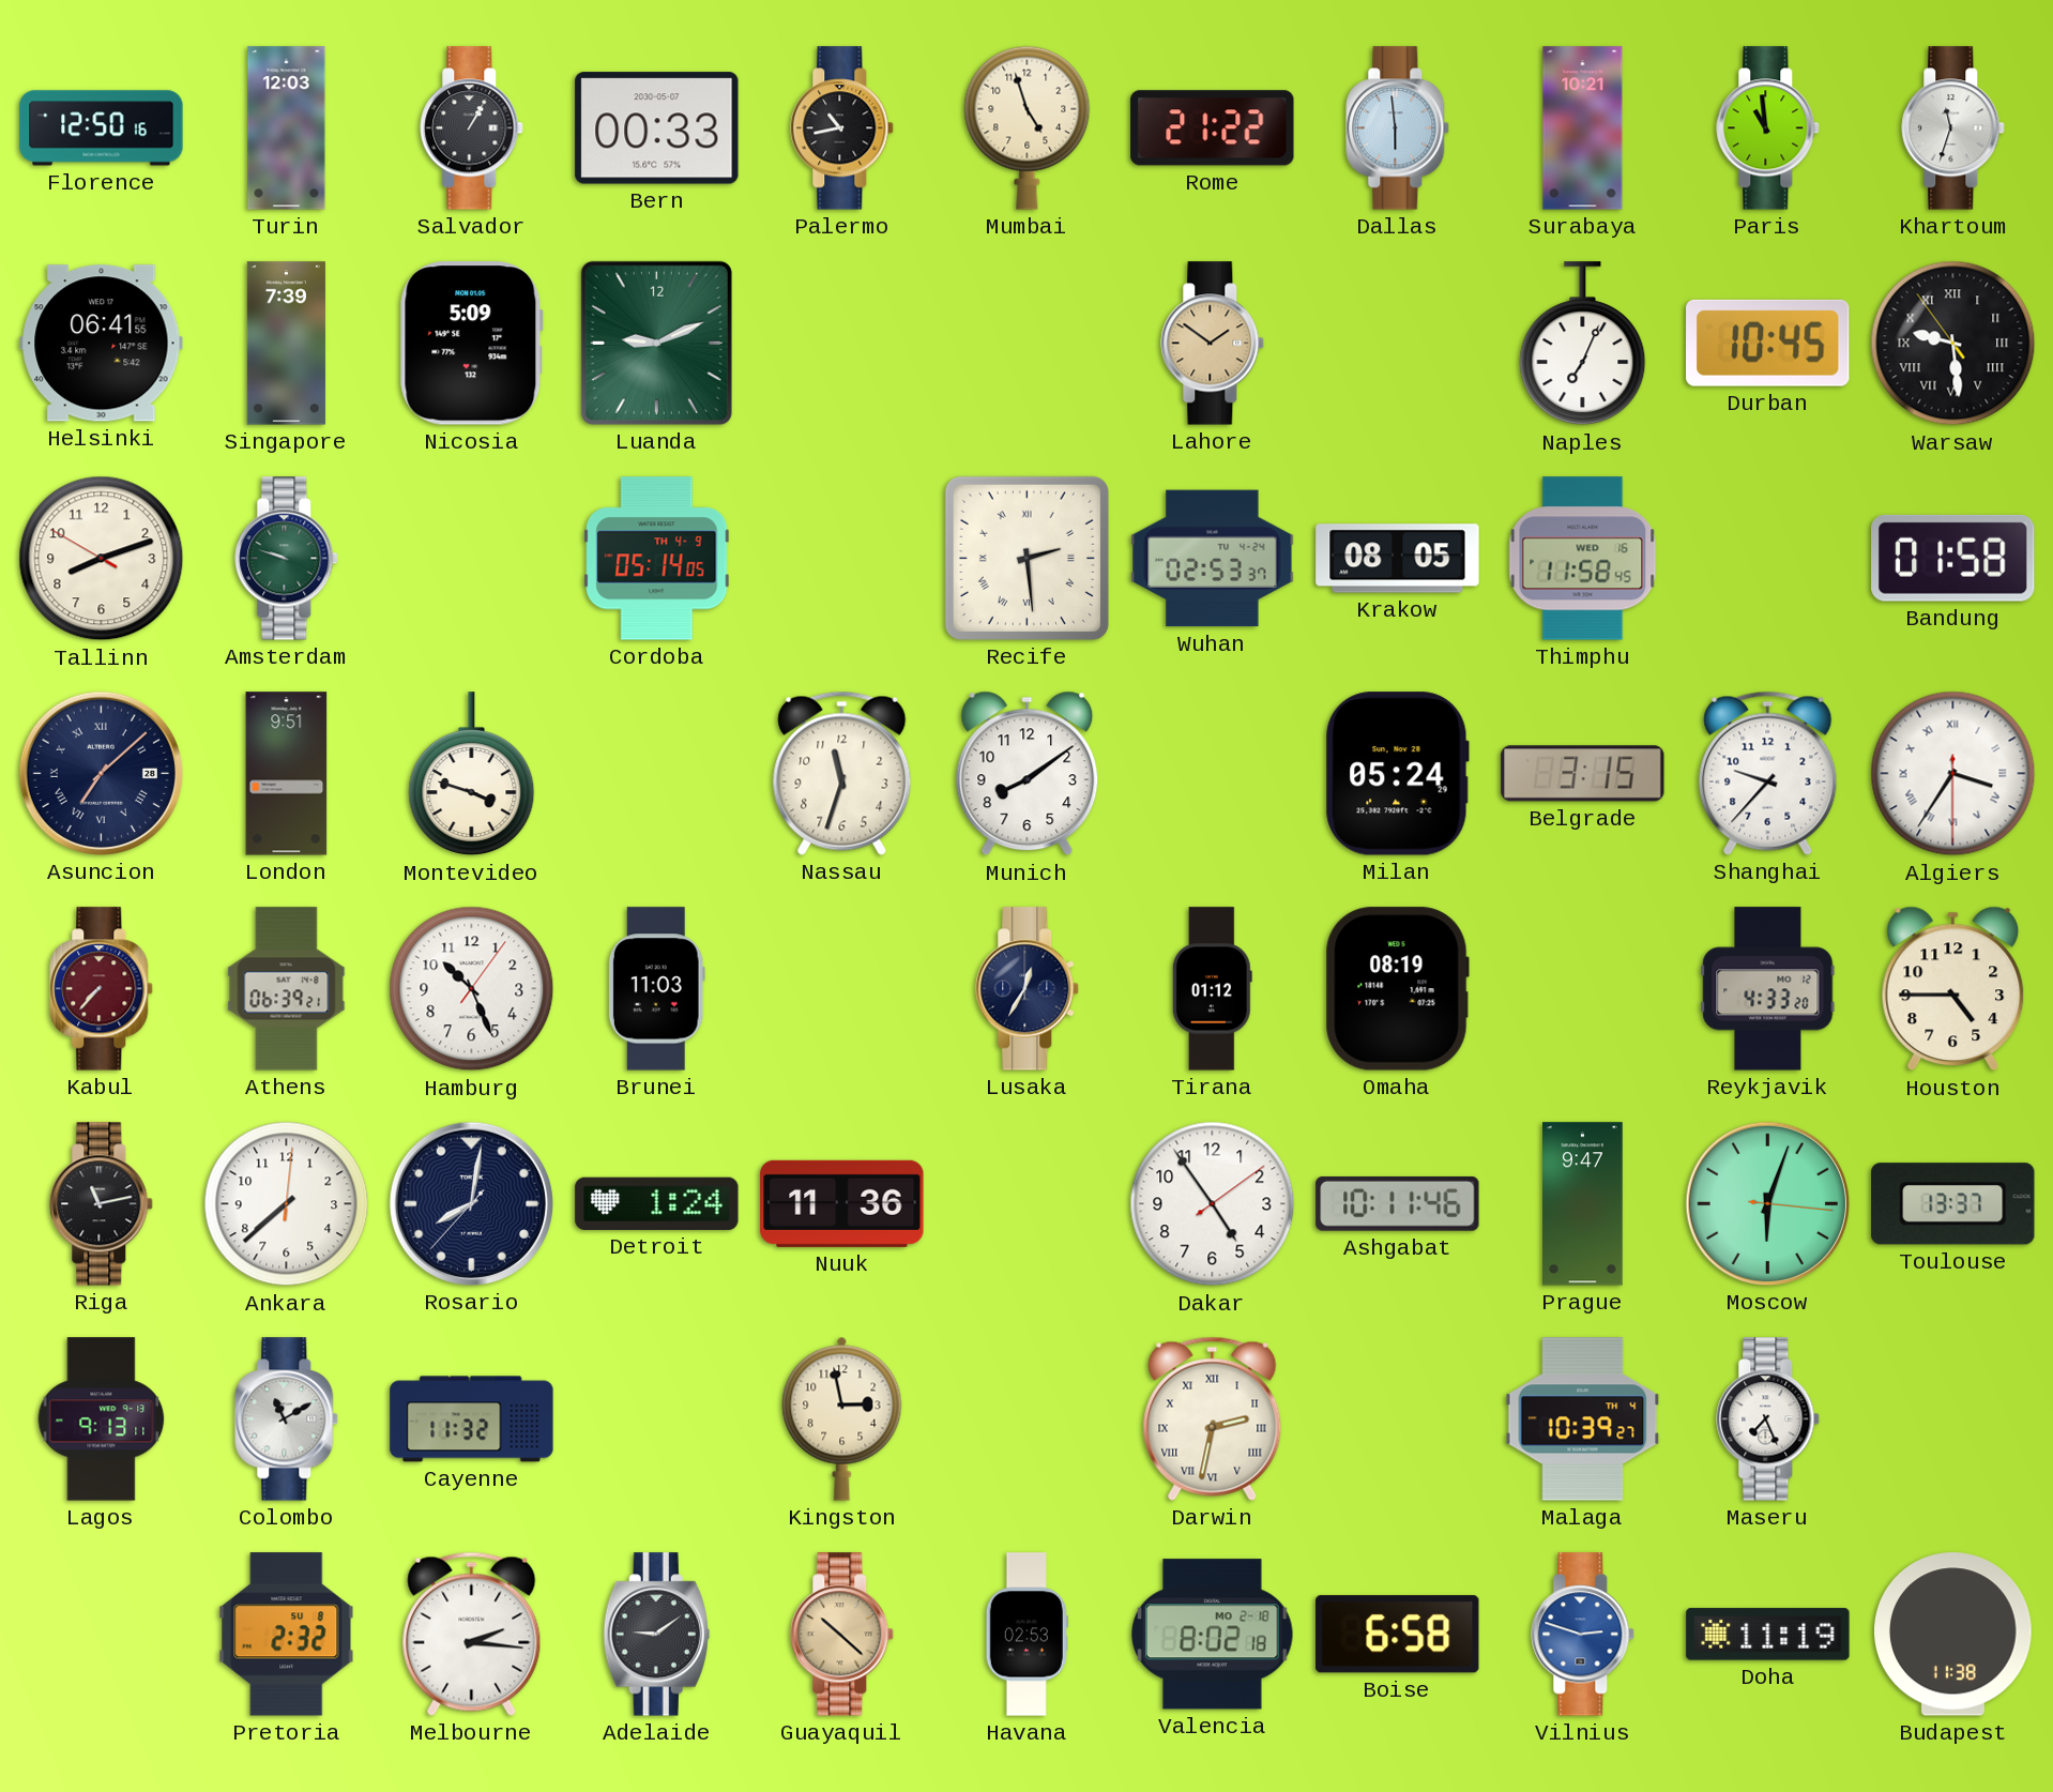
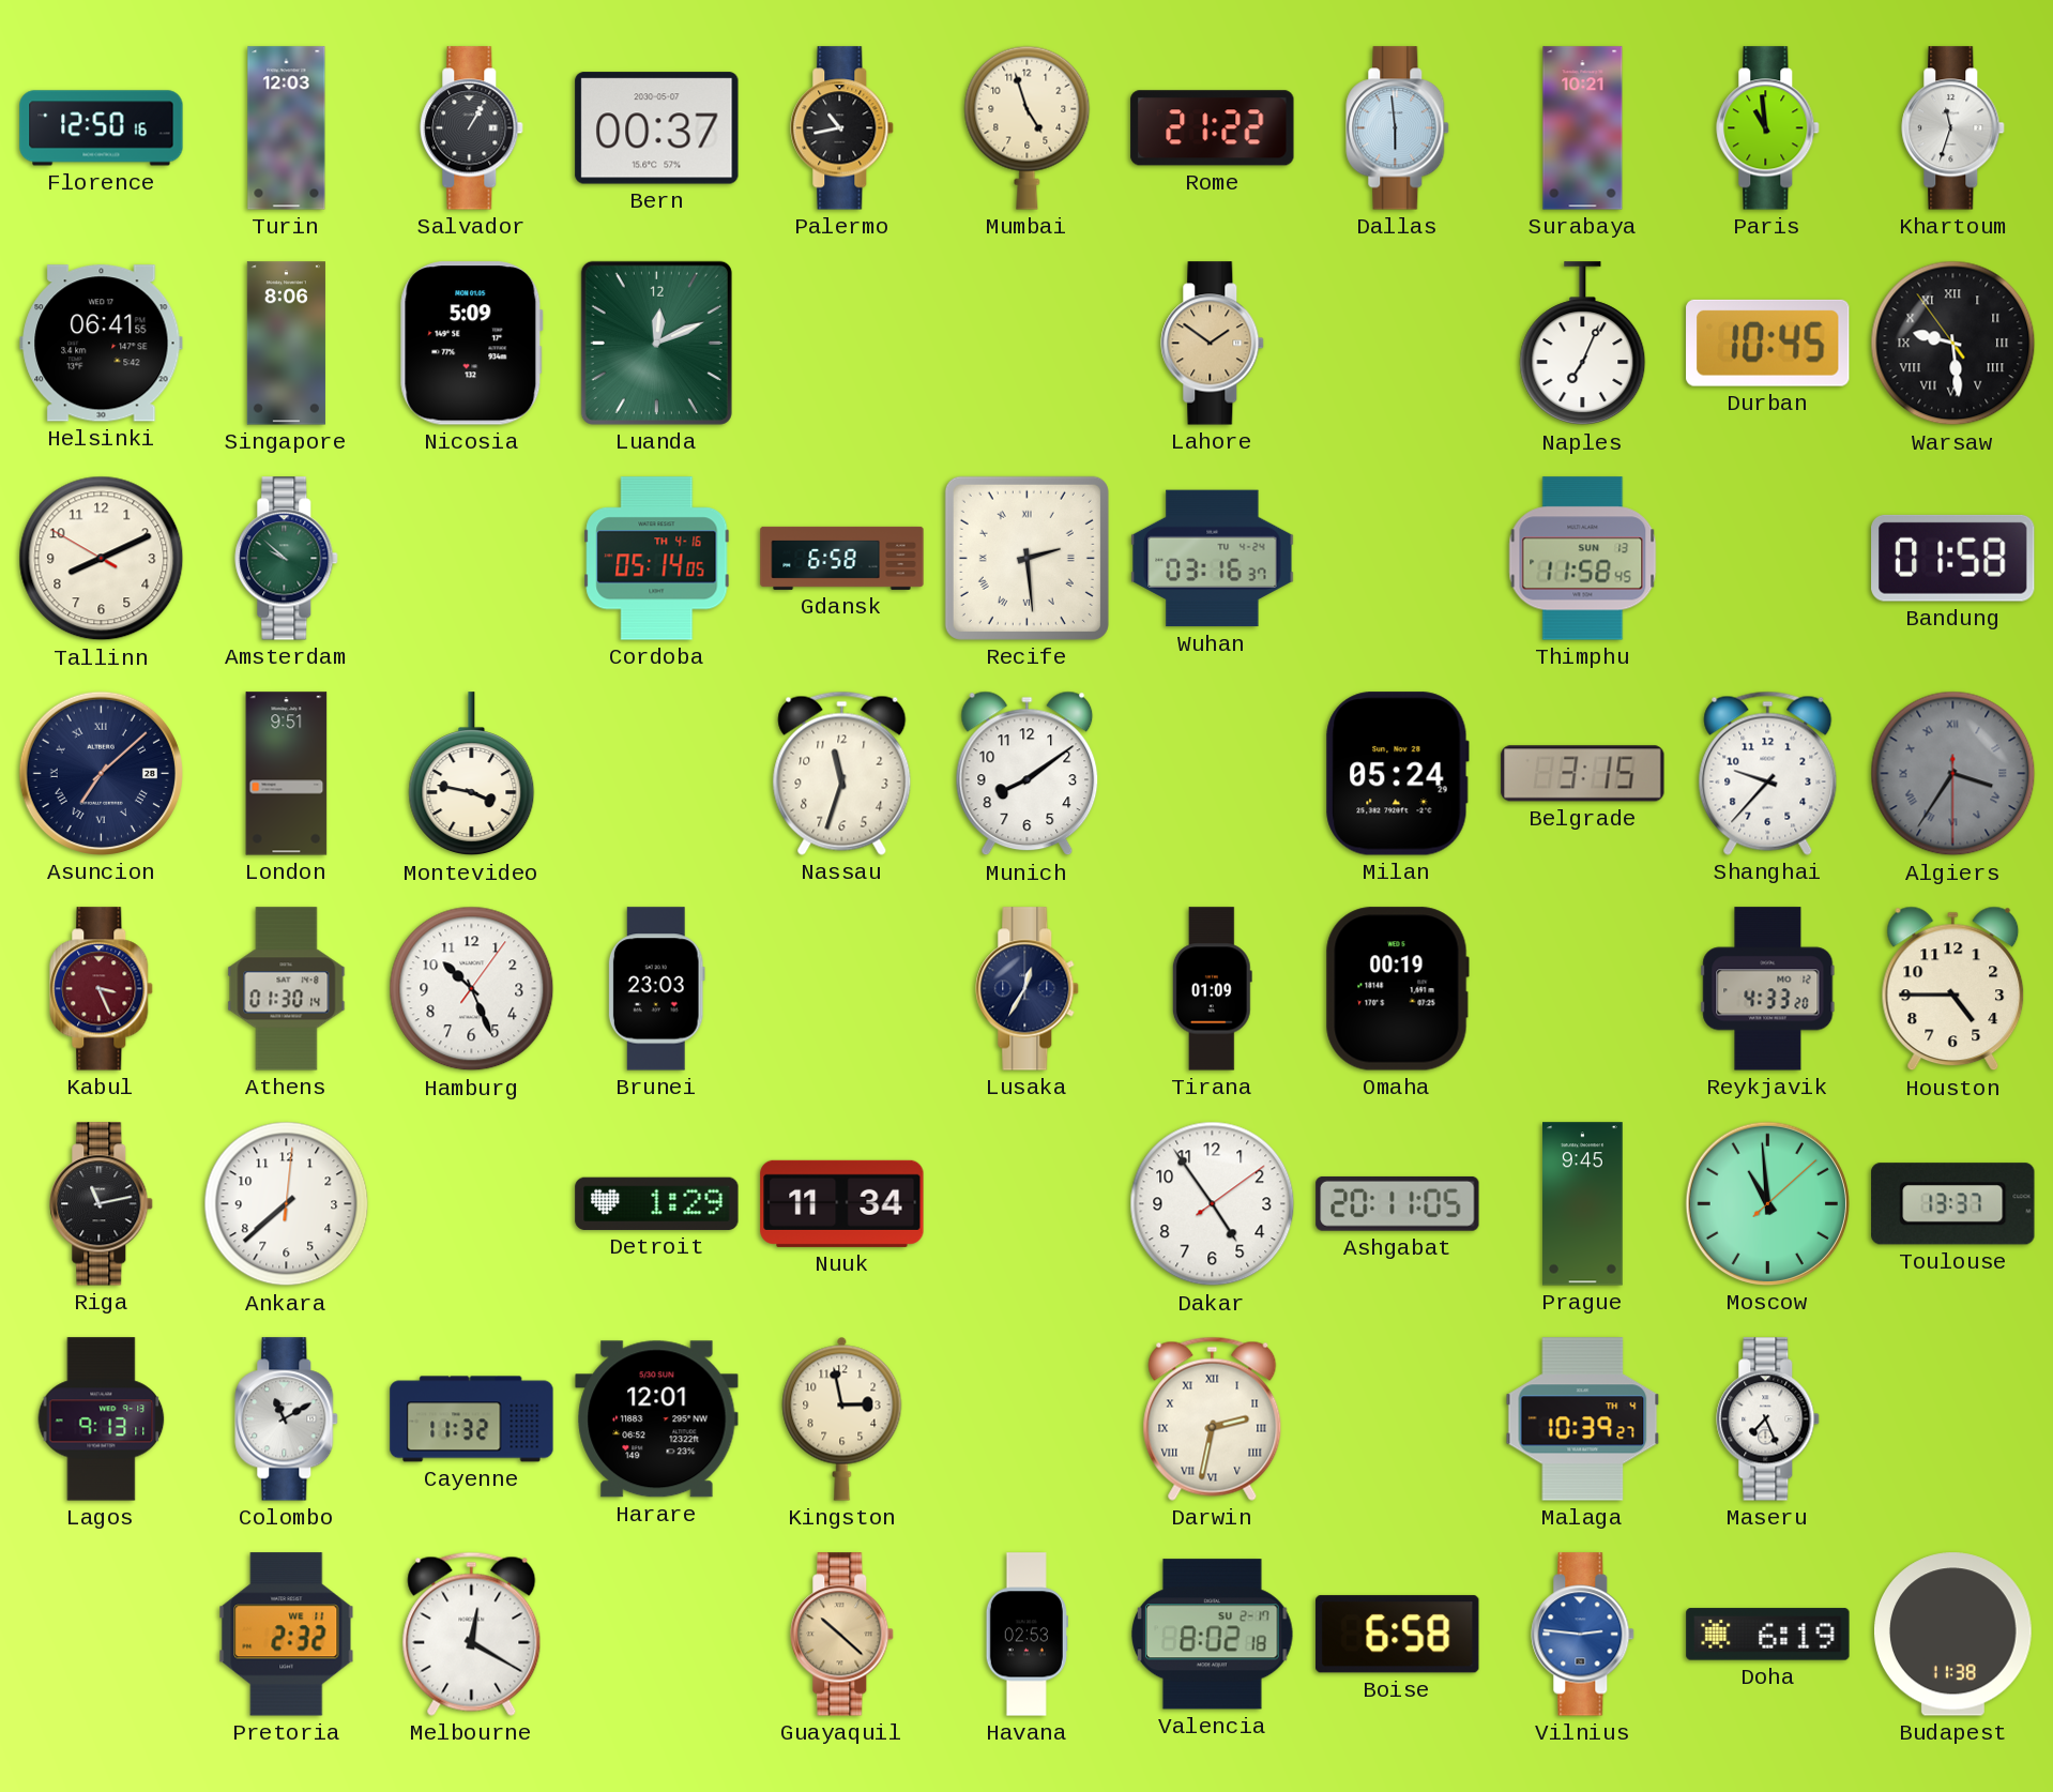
Bern: 00:33 -> 00:37
Singapore: 7:39 -> 8:06
Luanda: 9:11 -> 12:11
Tallinn: 8:11 -> 8:10
Amsterdam: 9:48 -> 9:52
Cordoba date: TH 4-9 -> TH 4-16
Gdansk: none -> 6:58
Wuhan: 02:53 -> 03:16
Krakow: 08:05 -> none
Thimphu date: WED 16 -> SUN 13
Montevideo: 3:48 -> 3:47
Algiers dial: white -> grey
Kabul: 7:37 -> 3:26
Athens: 06:39 -> 01:30
Brunei: 11:03 -> 23:03
Tirana: 01:12 -> 01:09
Omaha: 08:19 -> 00:19
Rosario: 8:01 -> none
Detroit: 1:24 -> 1:29
Nuuk: 11:36 -> 11:34
Ashgabat: 10:11 -> 20:11
Prague: 9:47 -> 9:45
Moscow: 6:03 -> 10:59
Harare: none -> 12:01
Pretoria date: SU 8 -> WE 11
Melbourne: 2:16 -> 12:20
Adelaide: 9:09 -> none
Valencia date: MO 2-18 -> SU 2-17
Vilnius: 2:48 -> 2:46
Doha: 11:19 -> 6:19
